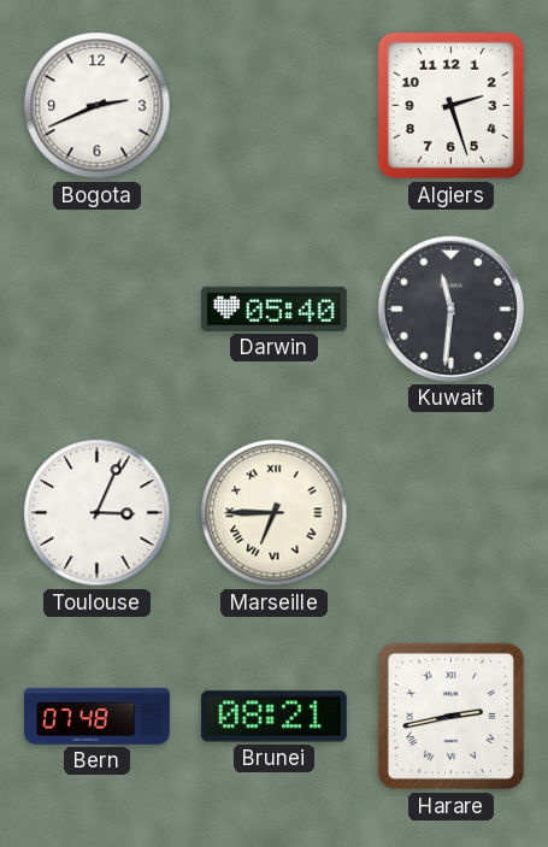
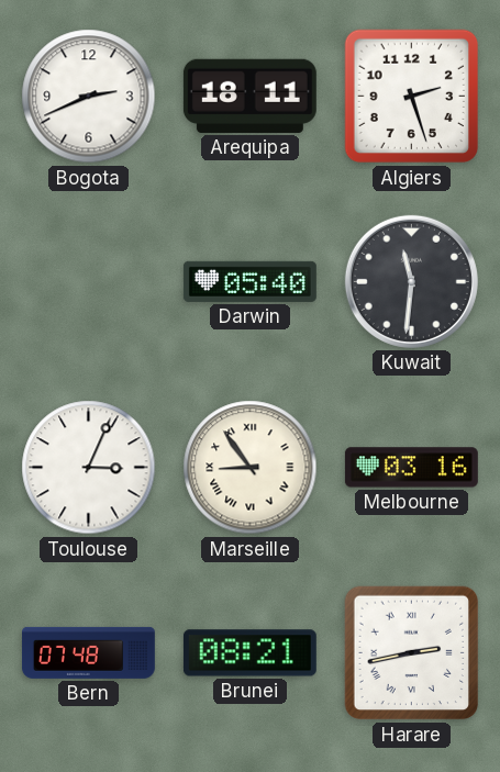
Arequipa: none -> 18:11
Marseille: 6:45 -> 8:54
Melbourne: none -> 03:16
